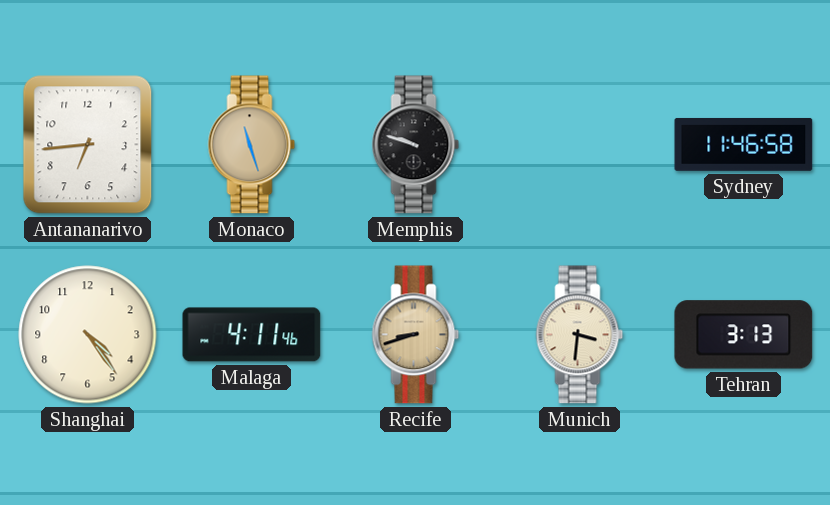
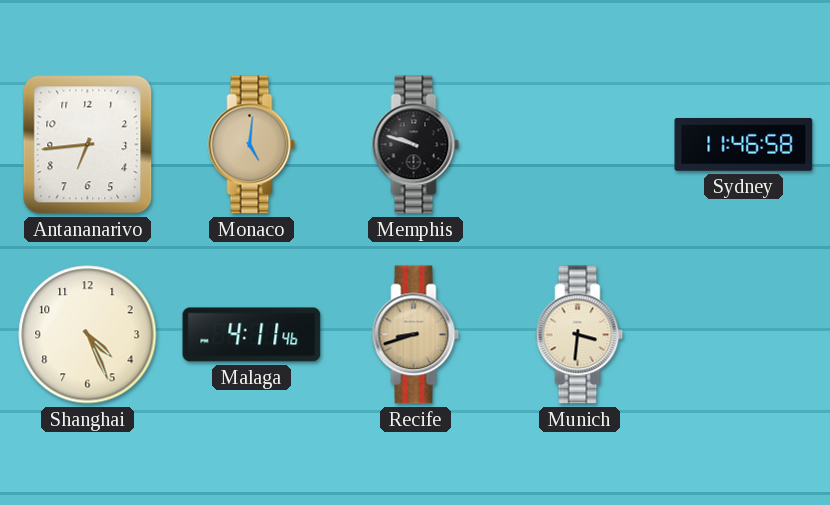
Monaco: 11:27 -> 5:01
Shanghai: 4:24 -> 4:26
Tehran: 3:13 -> none
